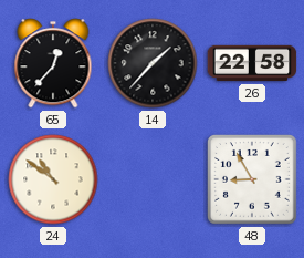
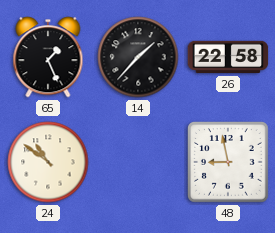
65: 12:37 -> 1:26
48: 8:55 -> 8:58
